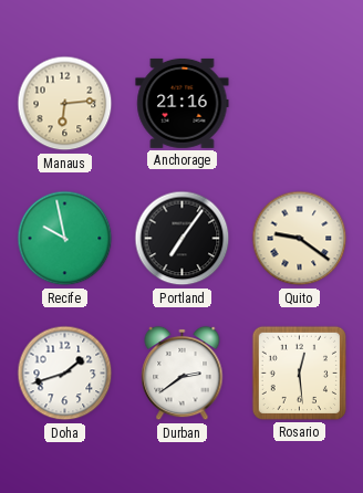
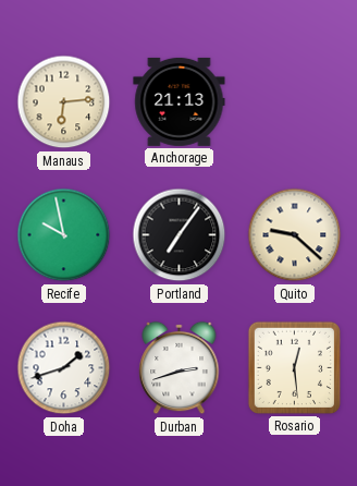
Anchorage: 21:16 -> 21:13
Quito: 9:21 -> 9:22
Durban: 2:39 -> 2:42
